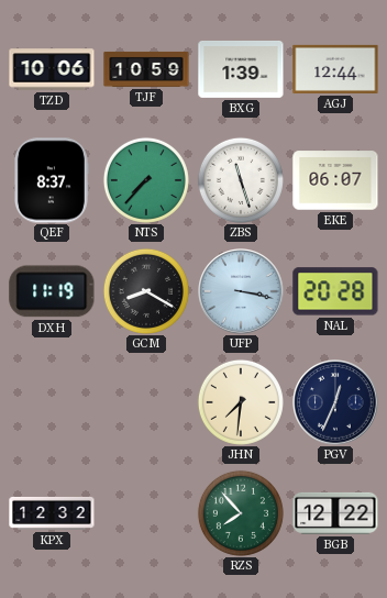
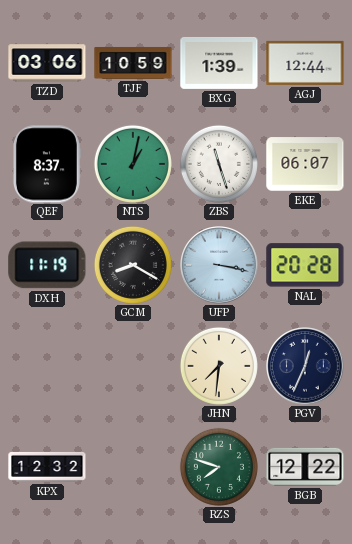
TZD: 10:06 -> 03:06
NTS: 7:37 -> 1:02
RZS: 7:53 -> 7:48
